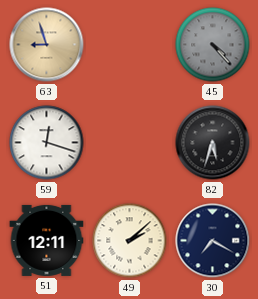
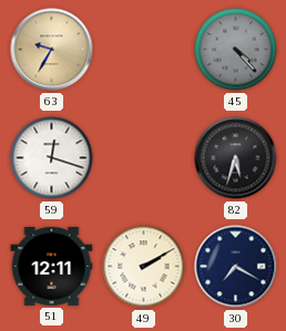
63: 8:57 -> 9:35
49: 2:08 -> 2:10
